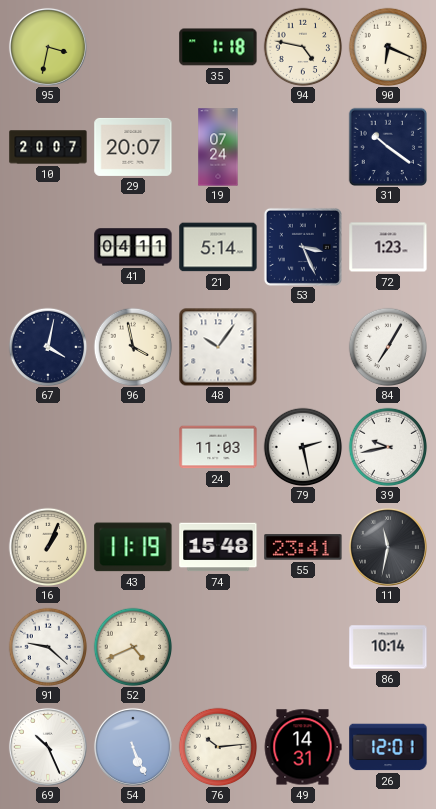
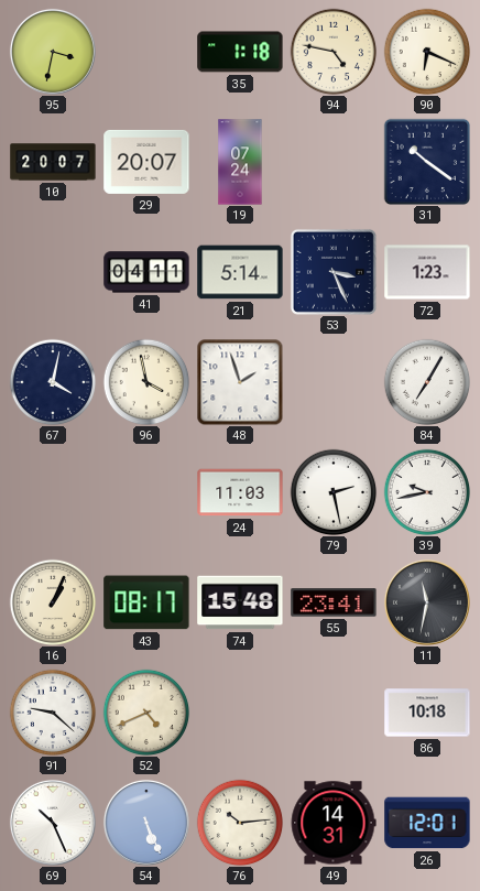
48: 10:06 -> 1:57
43: 11:19 -> 08:17
86: 10:14 -> 10:18
